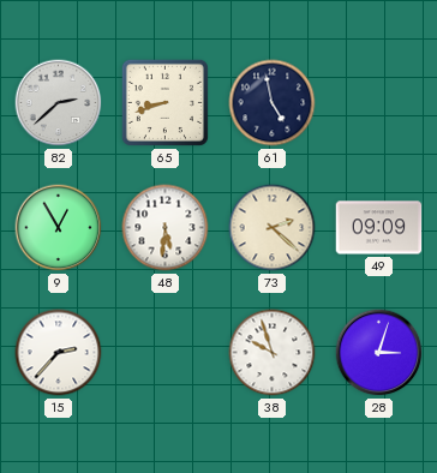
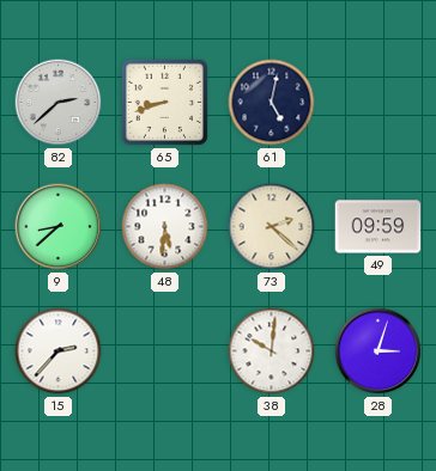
61: 4:58 -> 5:02
9: 12:55 -> 8:38
49: 09:09 -> 09:59
38: 9:57 -> 10:01
